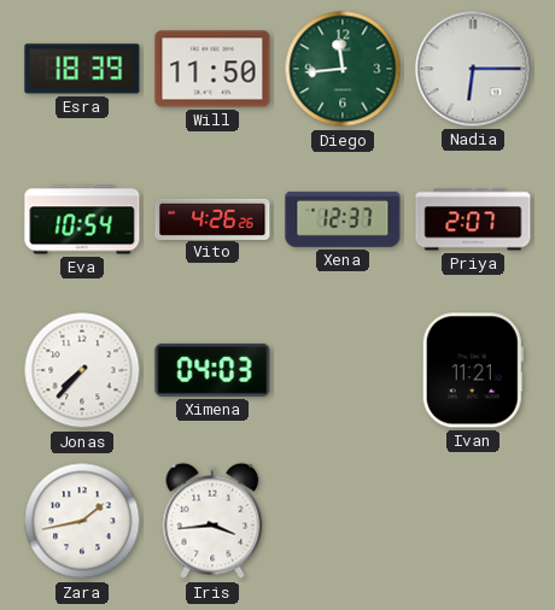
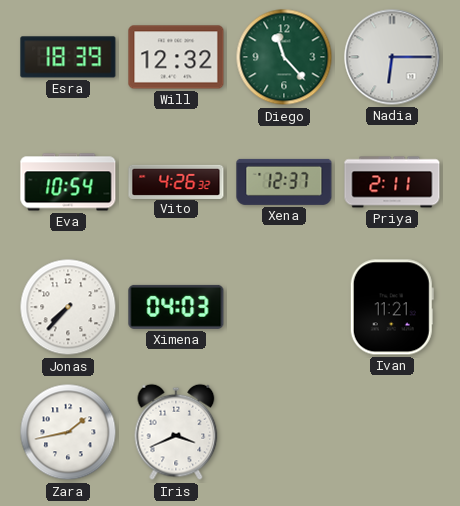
Will: 11:50 -> 12:32
Diego: 11:44 -> 11:23
Vito: 4:26:26 -> 4:26:32
Priya: 2:07 -> 2:11
Iris: 3:44 -> 3:41
